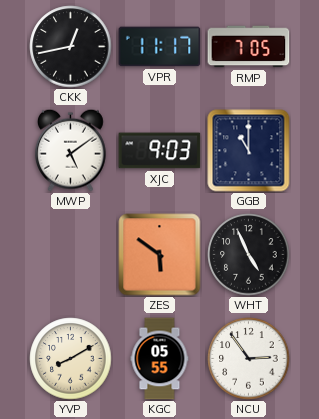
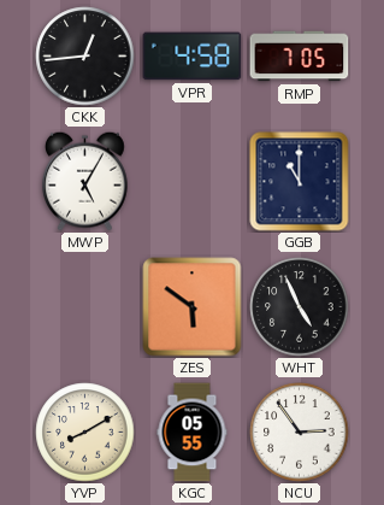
CKK: 12:43 -> 12:44
VPR: 11:17 -> 4:58
MWP: 5:09 -> 5:05
XJC: 9:03 -> none
